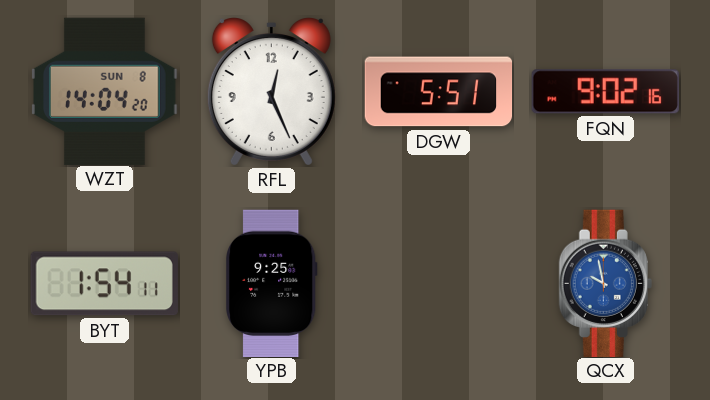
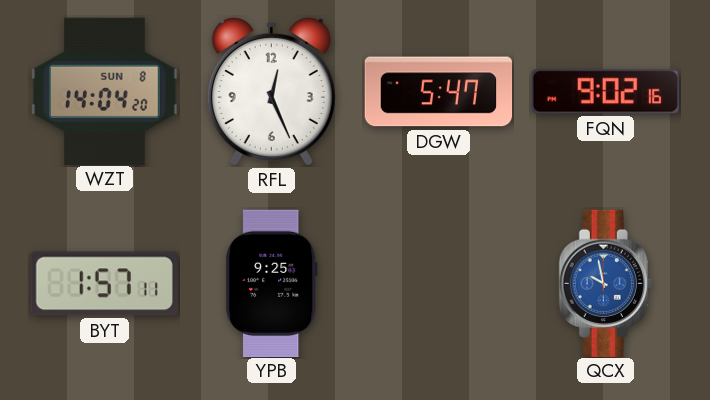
DGW: 5:51 -> 5:47
BYT: 1:54 -> 1:57
